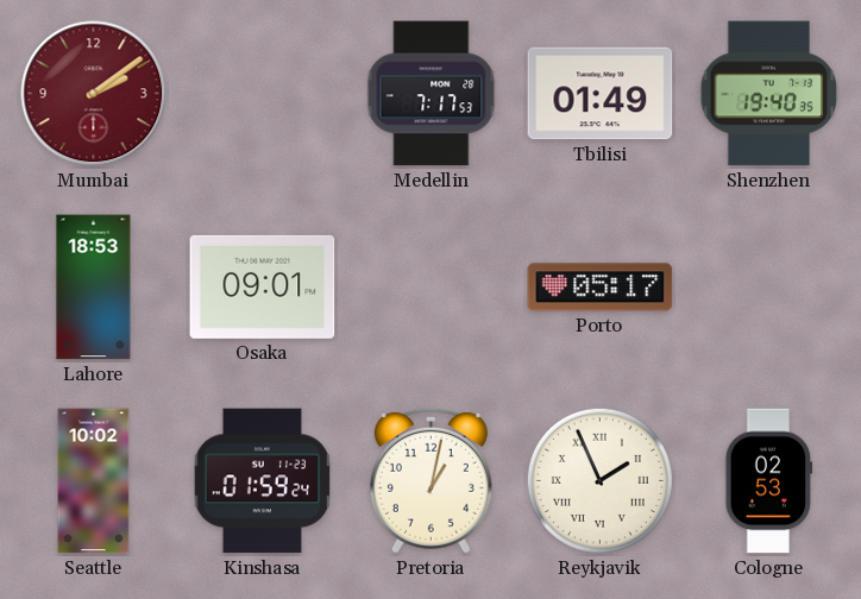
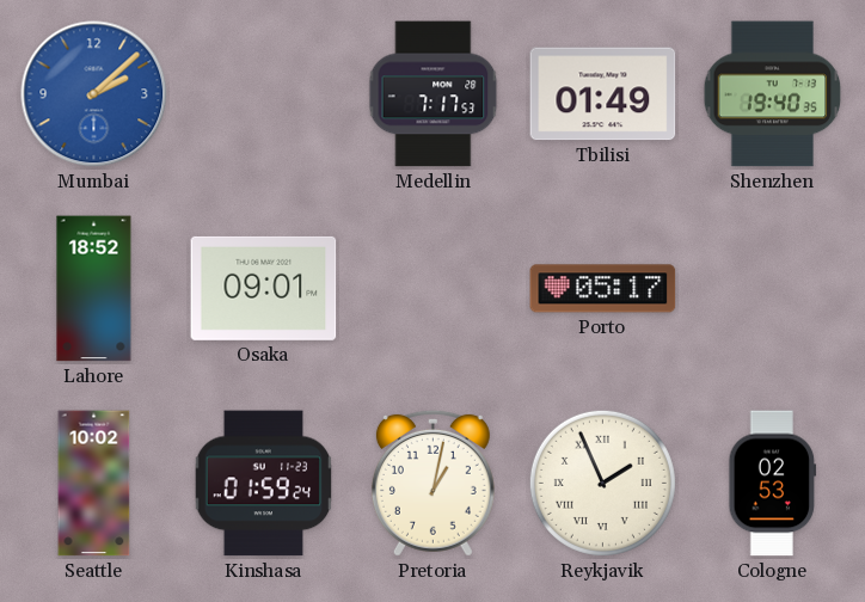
Mumbai: 2:09 -> 2:08
Mumbai dial: burgundy -> blue
Lahore: 18:53 -> 18:52
